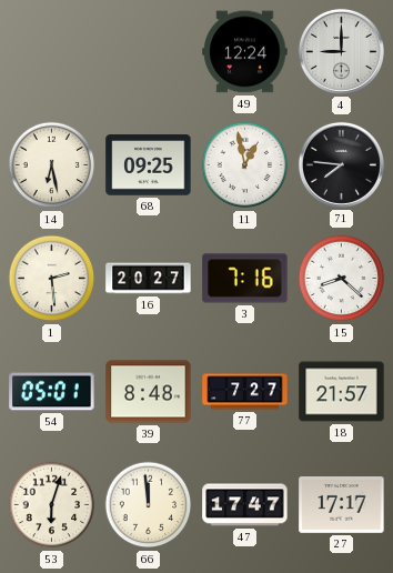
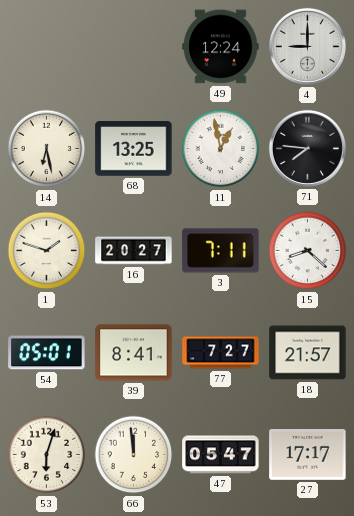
68: 09:25 -> 13:25
1: 2:29 -> 1:48
3: 7:16 -> 7:11
39: 8:48 -> 8:41
47: 17:47 -> 05:47
